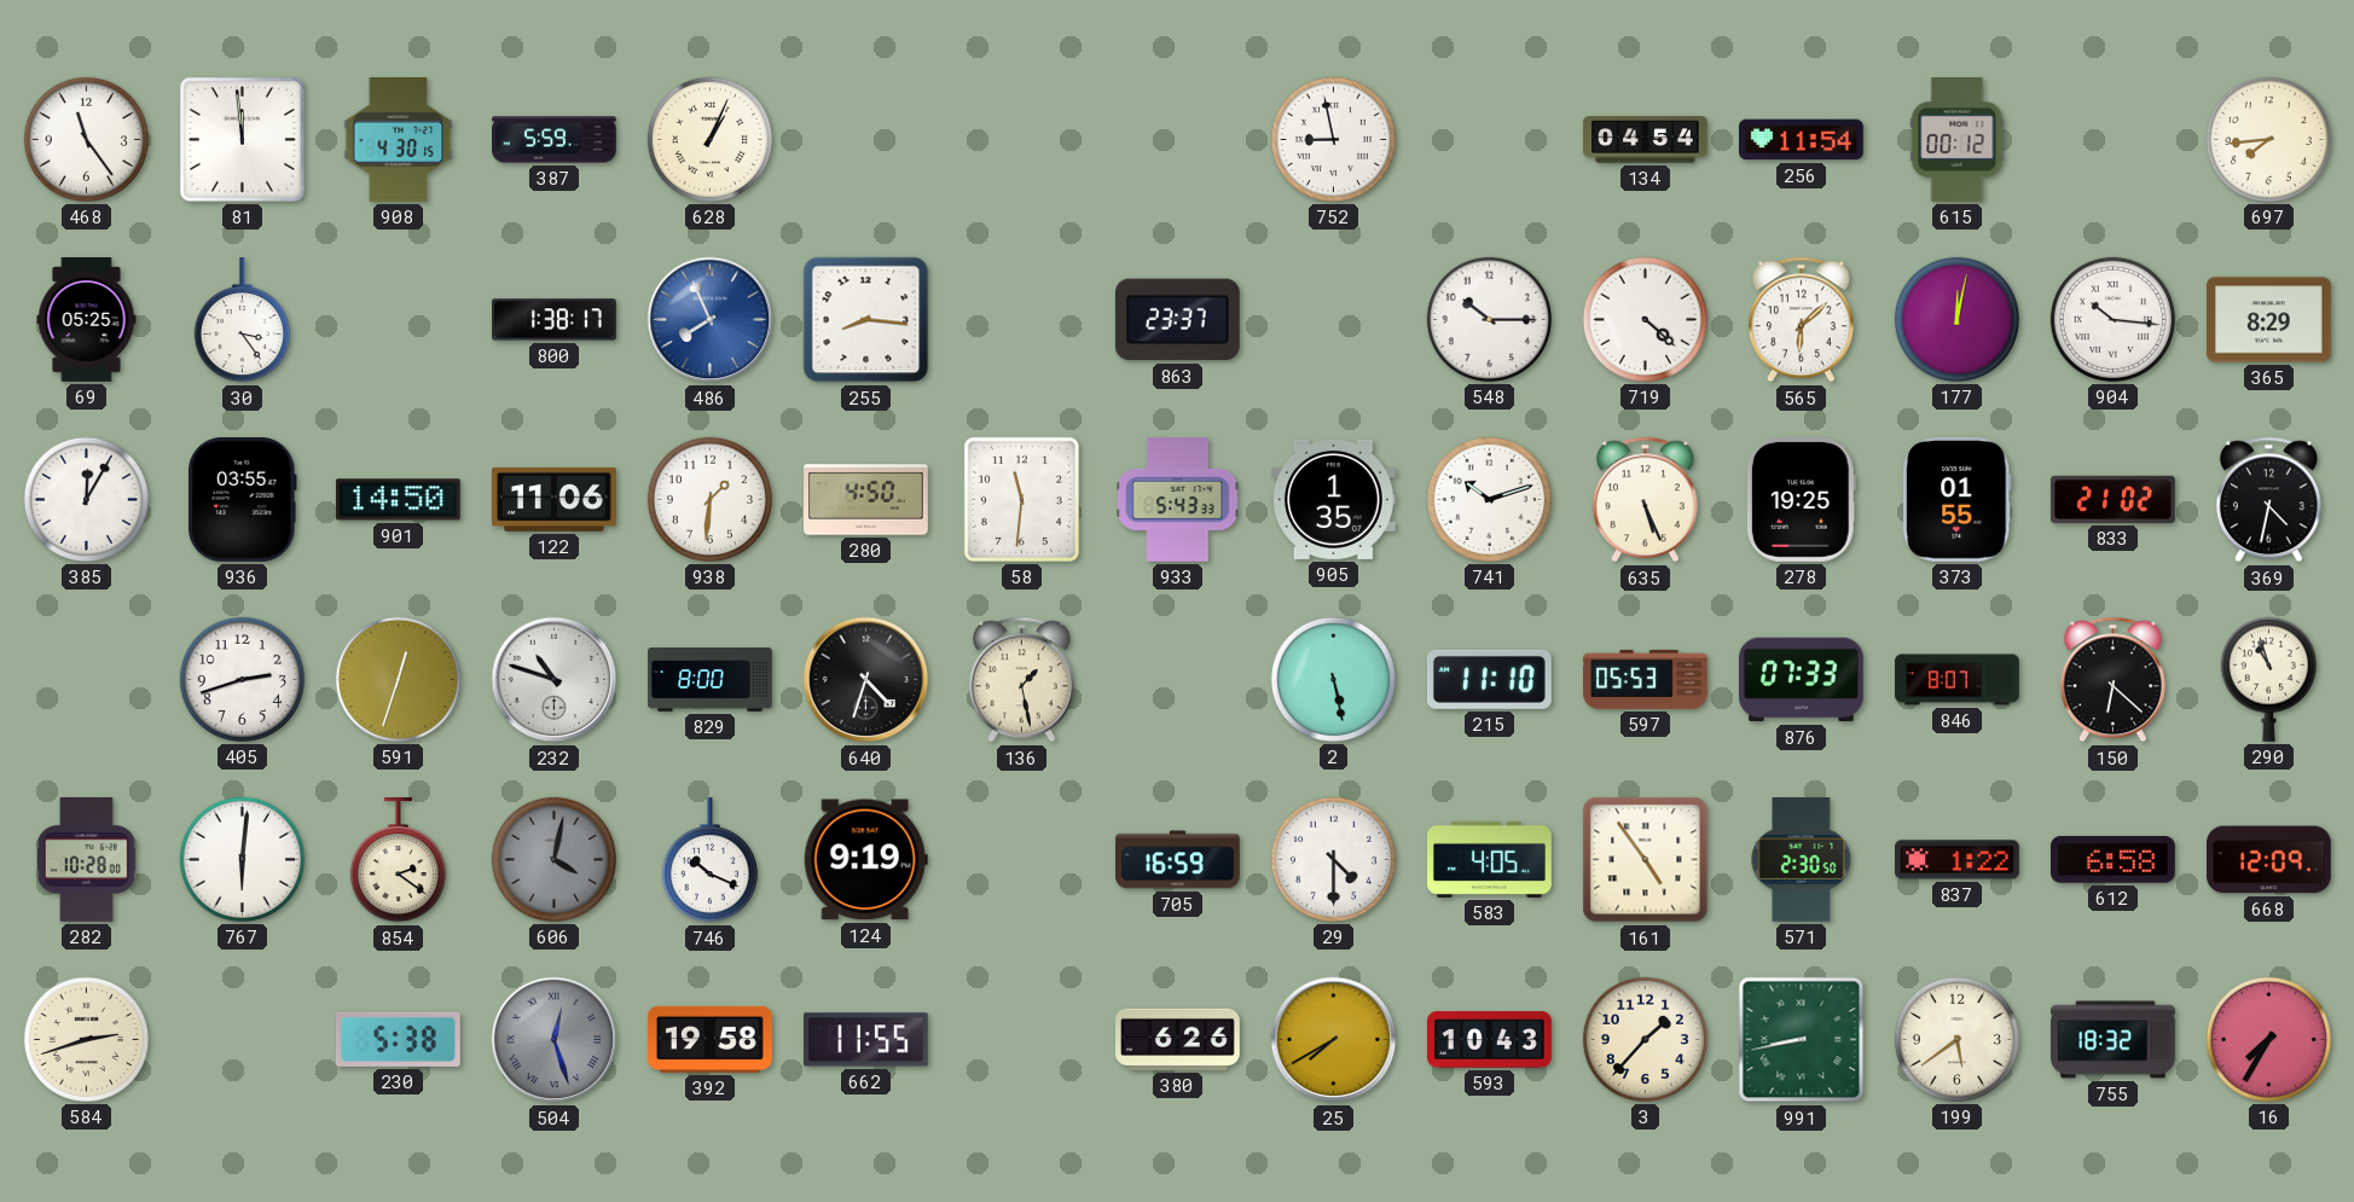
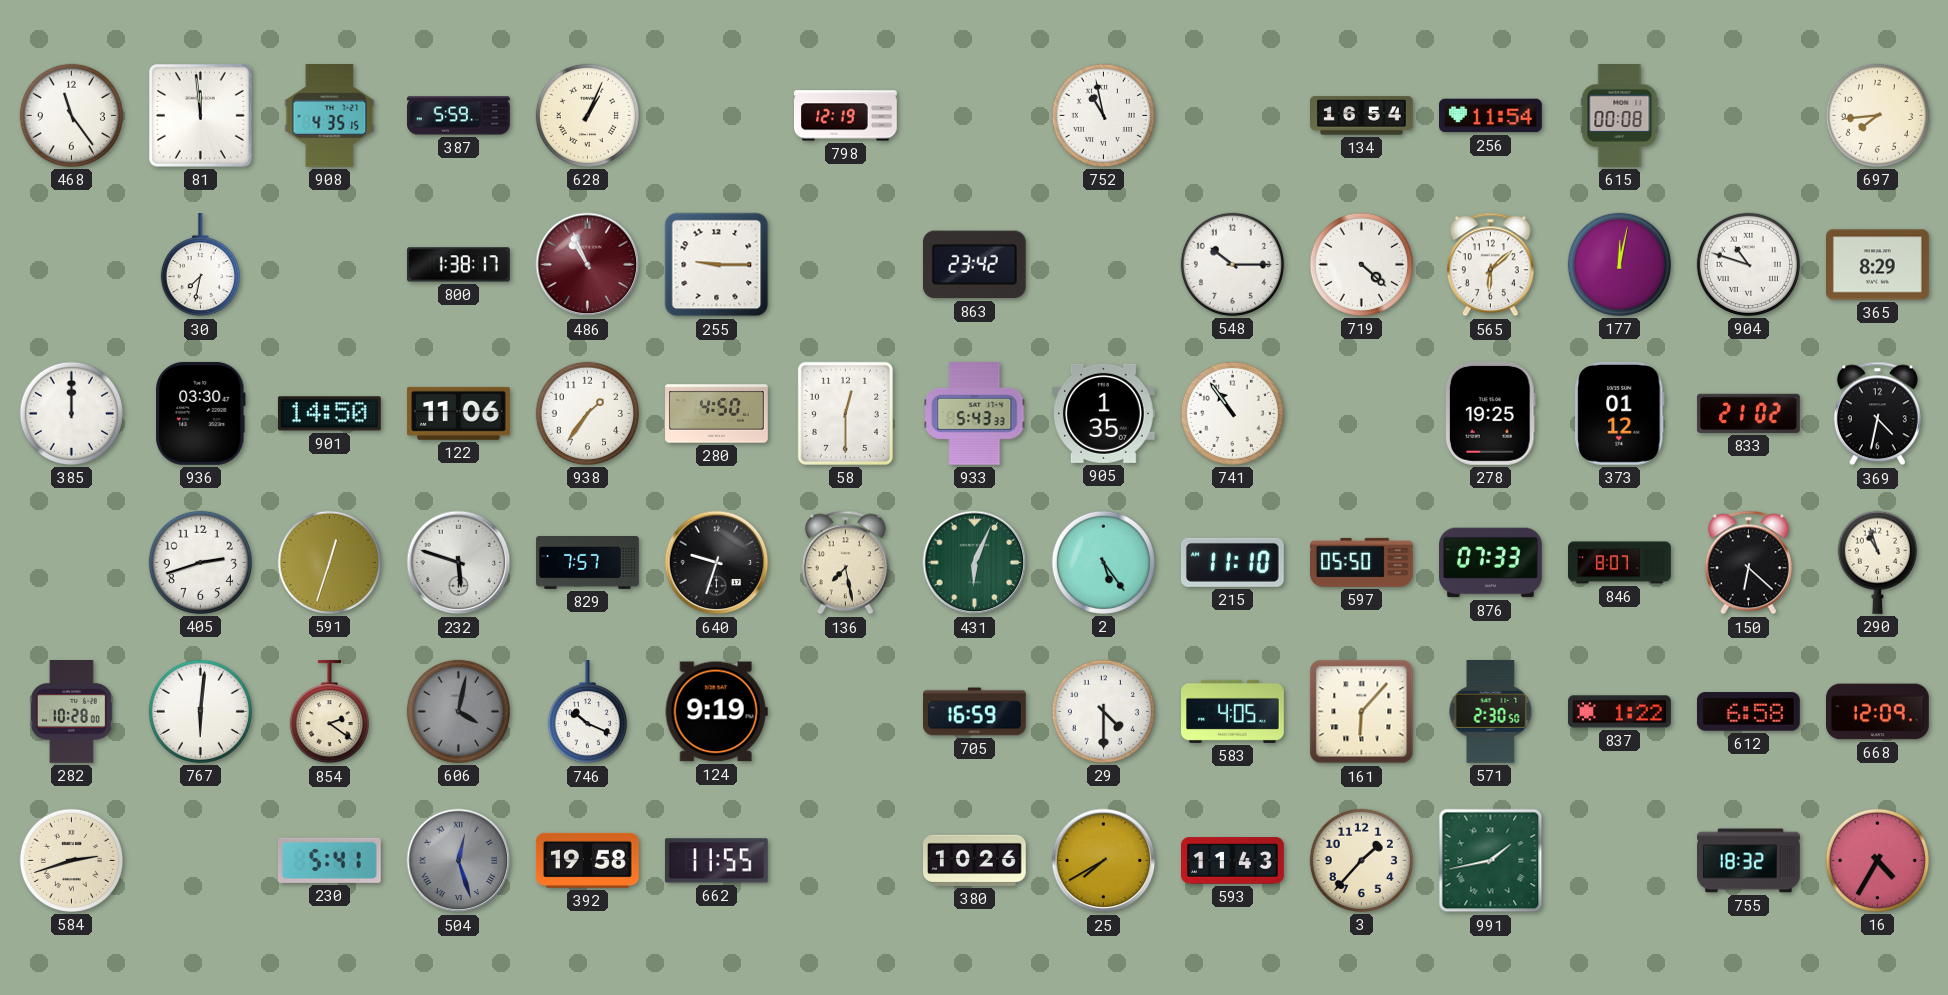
908: 4:30 -> 4:35
798: none -> 12:19
752: 8:58 -> 10:58
134: 04:54 -> 16:54
615: 00:12 -> 00:08
69: 05:25 -> none
30: 3:24 -> 7:32
486: 7:56 -> 10:56
486 dial: blue -> burgundy
255: 8:16 -> 9:15
863: 23:37 -> 23:42
904: 10:16 -> 10:48
385: 12:05 -> 12:00
936: 03:55 -> 03:30
938: 1:31 -> 1:36
58: 11:31 -> 12:30
741: 10:12 -> 10:54
635: 5:26 -> none
373: 01:55 -> 01:12
232: 10:48 -> 5:48
829: 8:00 -> 7:57
640: 4:33 -> 9:33
136: 1:28 -> 7:28
431: none -> 6:04
2: 5:28 -> 5:24
597: 05:53 -> 05:50
161: 4:54 -> 6:07
230: 5:38 -> 5:41
380: 6:26 -> 10:26
593: 10:43 -> 11:43
991: 8:43 -> 1:43
199: 5:39 -> none
16: 7:35 -> 4:35
